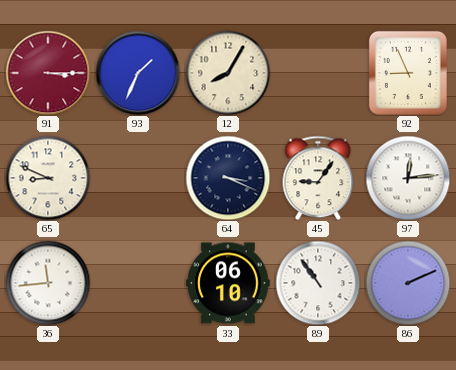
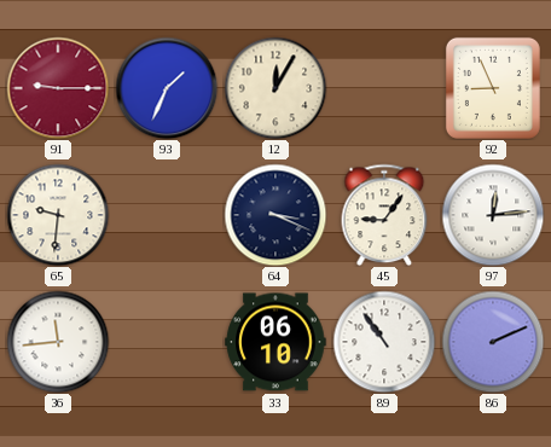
91: 3:15 -> 9:15
12: 8:05 -> 12:05
65: 8:49 -> 9:31
